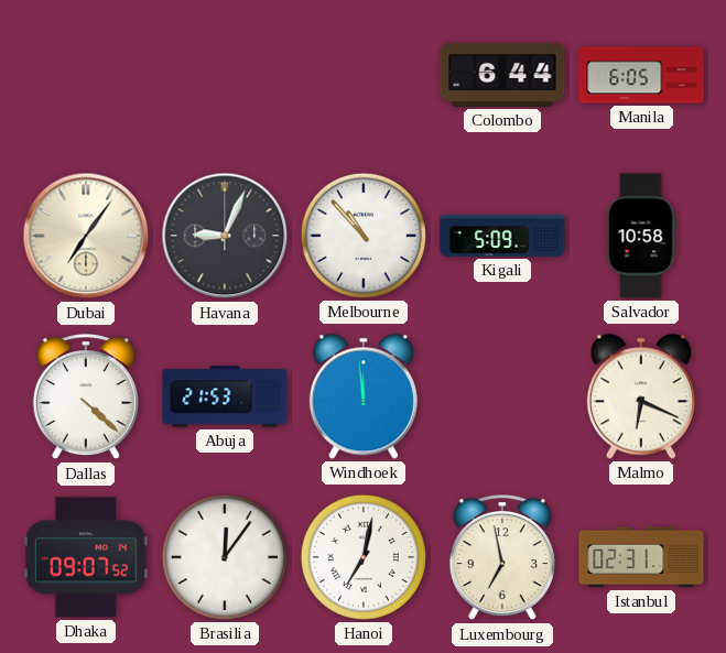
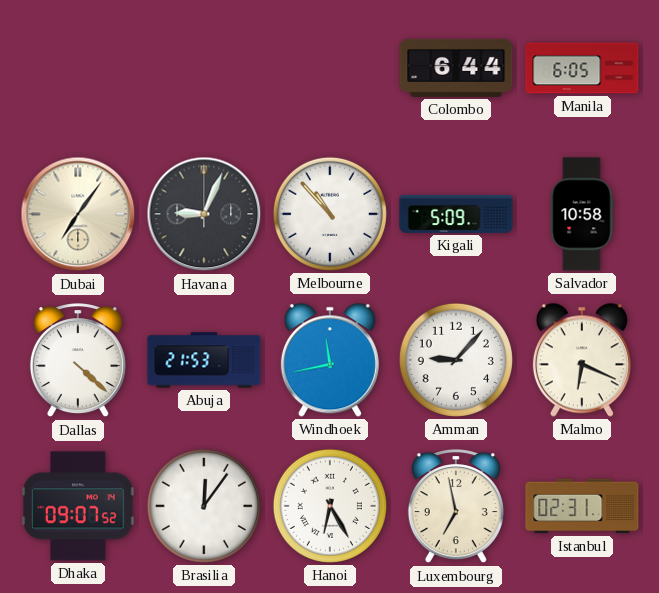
Windhoek: 11:59 -> 11:43
Amman: none -> 9:07
Hanoi: 7:02 -> 6:25
